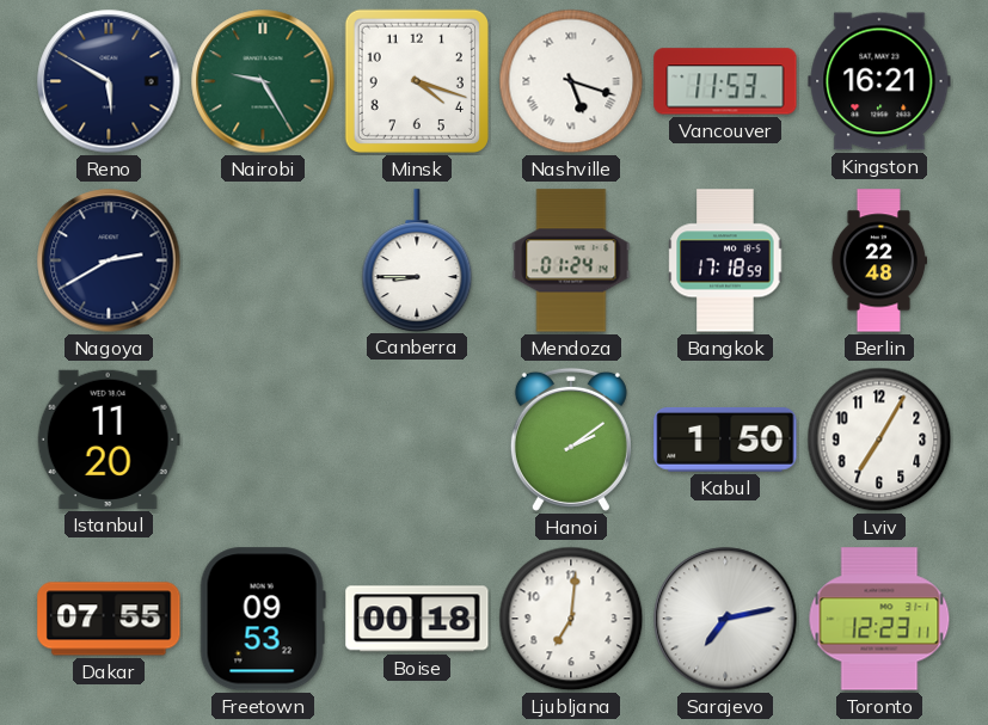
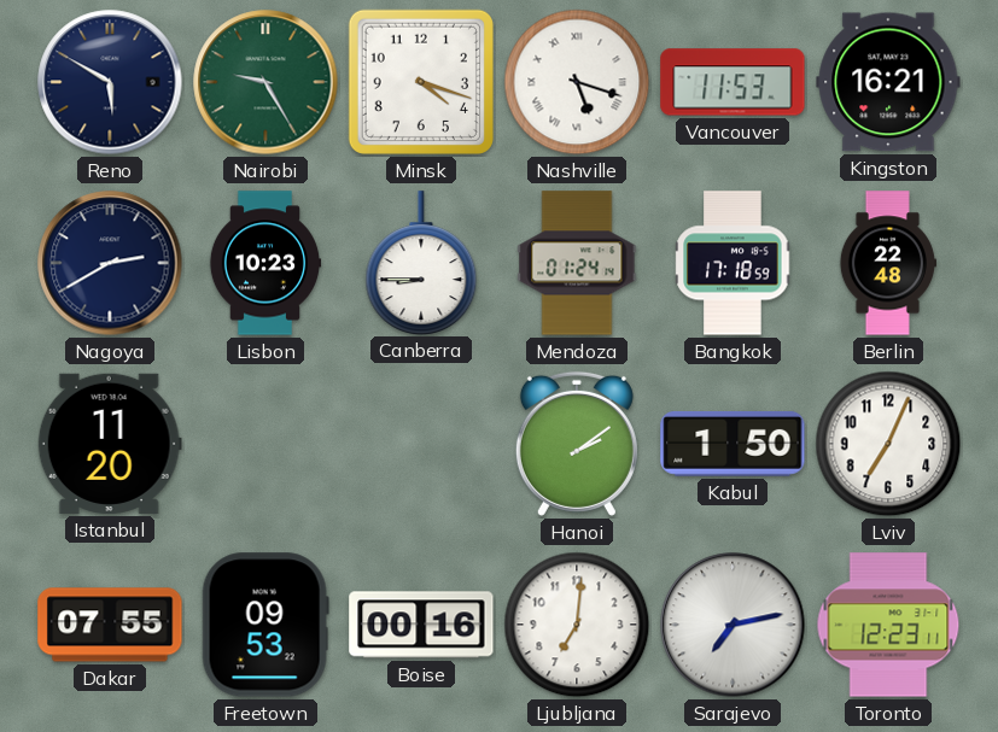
Lisbon: none -> 10:23
Lviv: 7:05 -> 7:04
Boise: 00:18 -> 00:16
